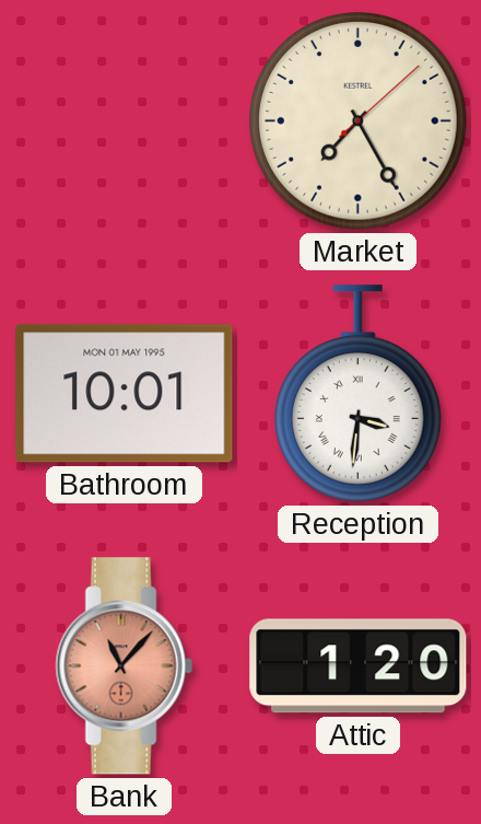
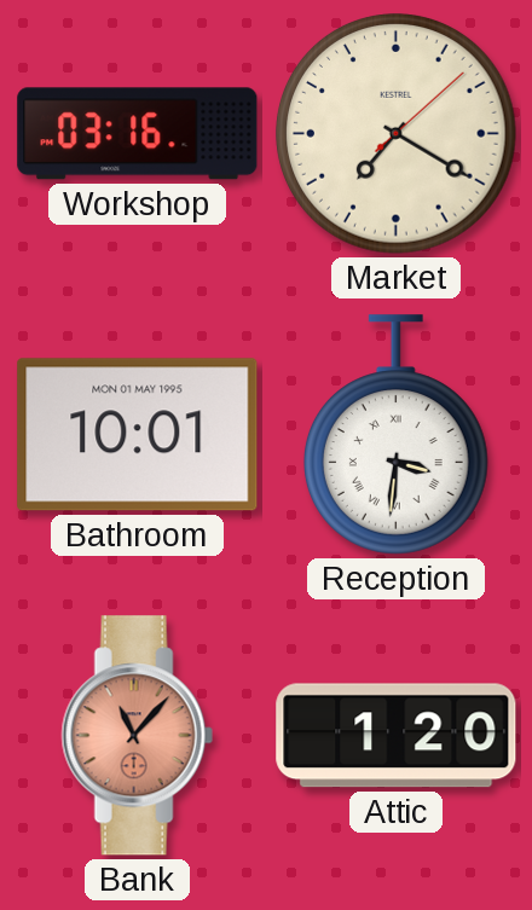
Workshop: none -> 03:16
Market: 7:25 -> 7:20
